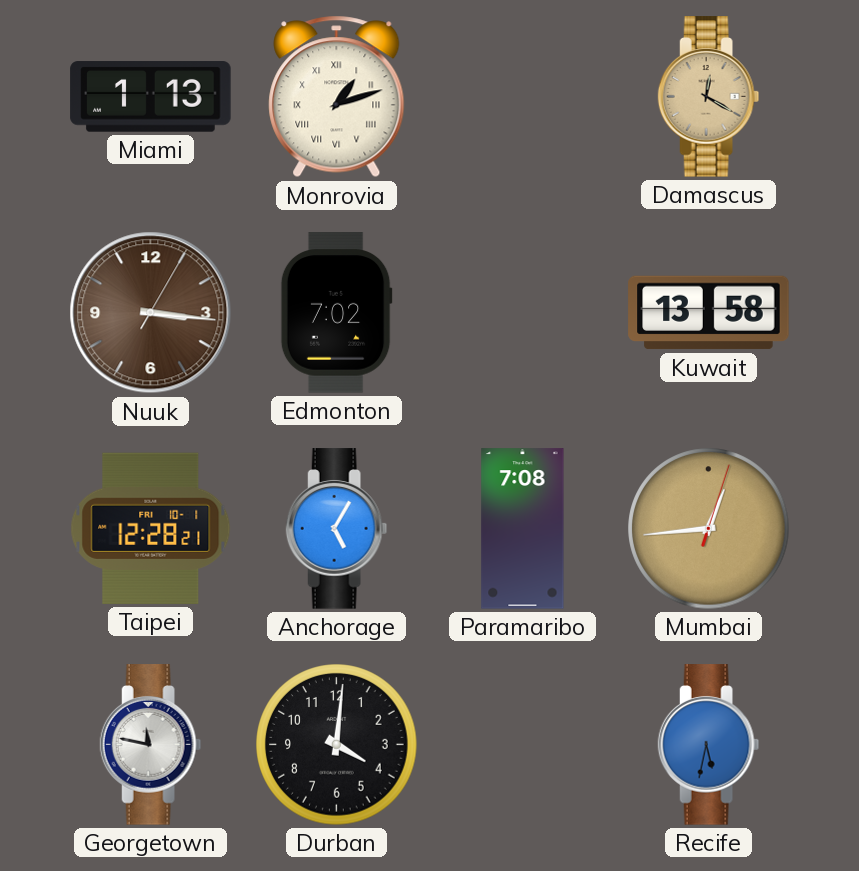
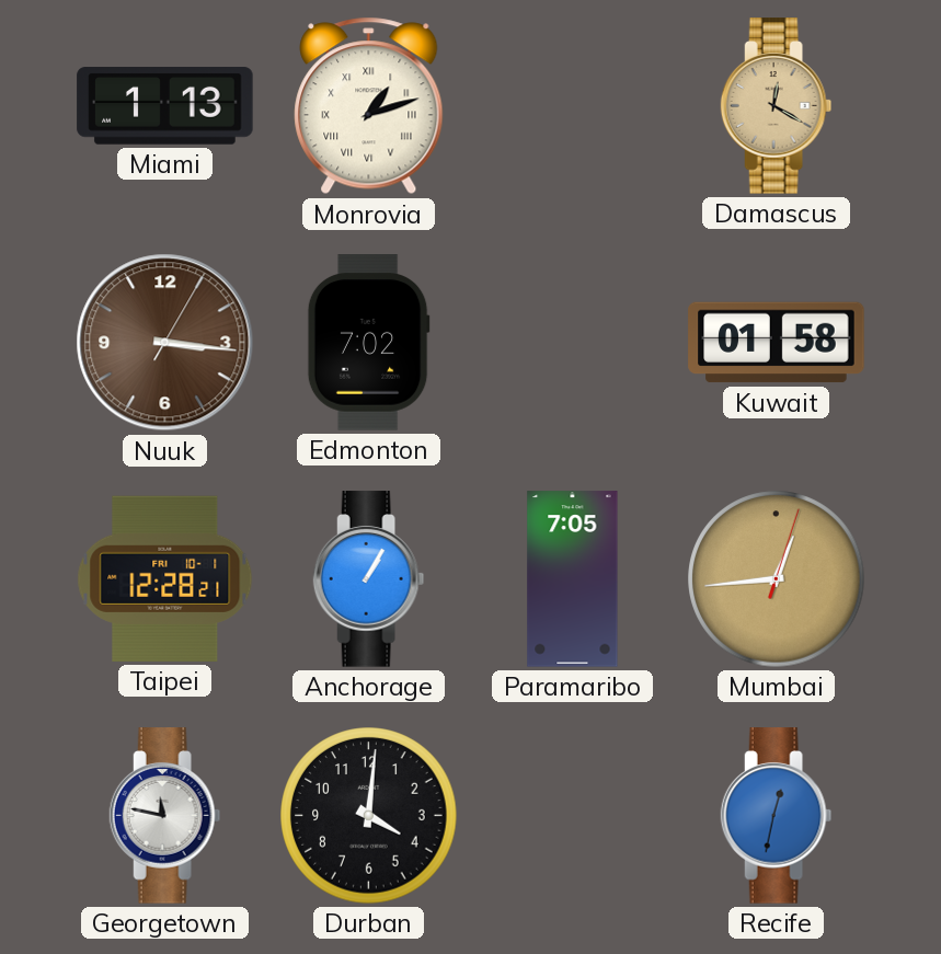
Kuwait: 13:58 -> 01:58
Anchorage: 5:05 -> 1:05
Paramaribo: 7:08 -> 7:05
Recife: 5:32 -> 12:32
